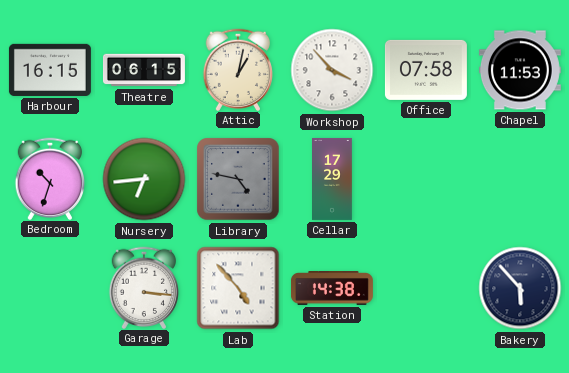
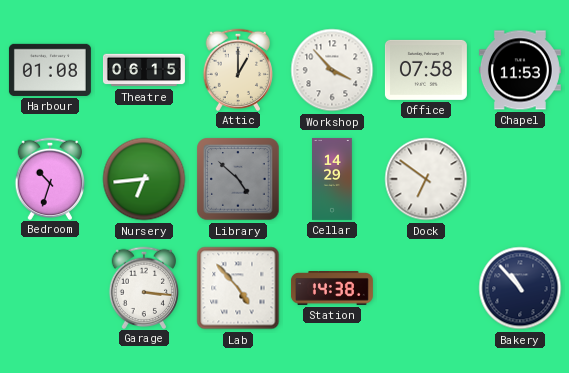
Harbour: 16:15 -> 01:08
Attic: 1:02 -> 1:00
Library: 4:47 -> 4:52
Cellar: 17:29 -> 14:29
Dock: none -> 6:51
Bakery: 5:53 -> 10:53
